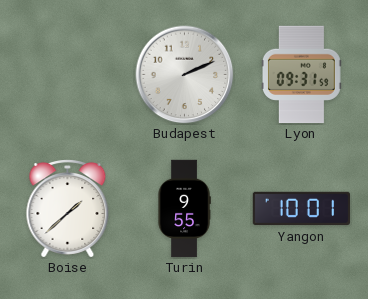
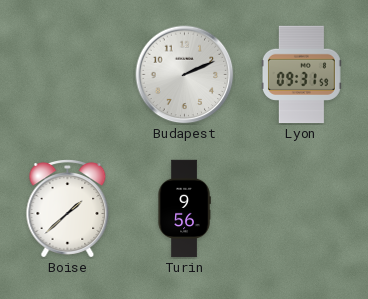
Turin: 9:55 -> 9:56
Yangon: 10:01 -> none
